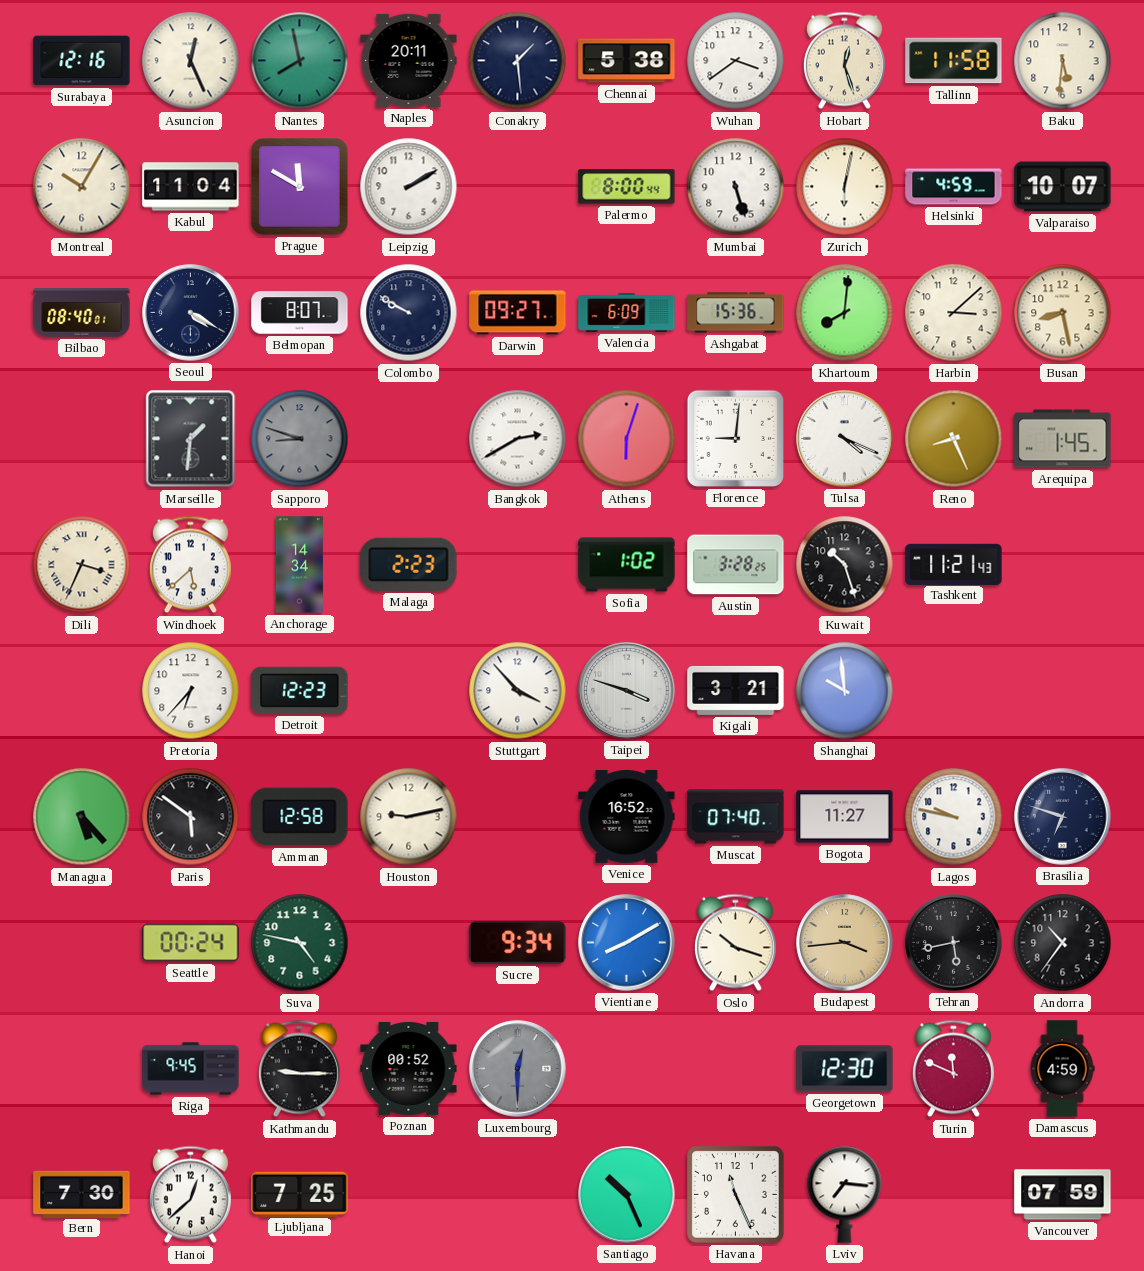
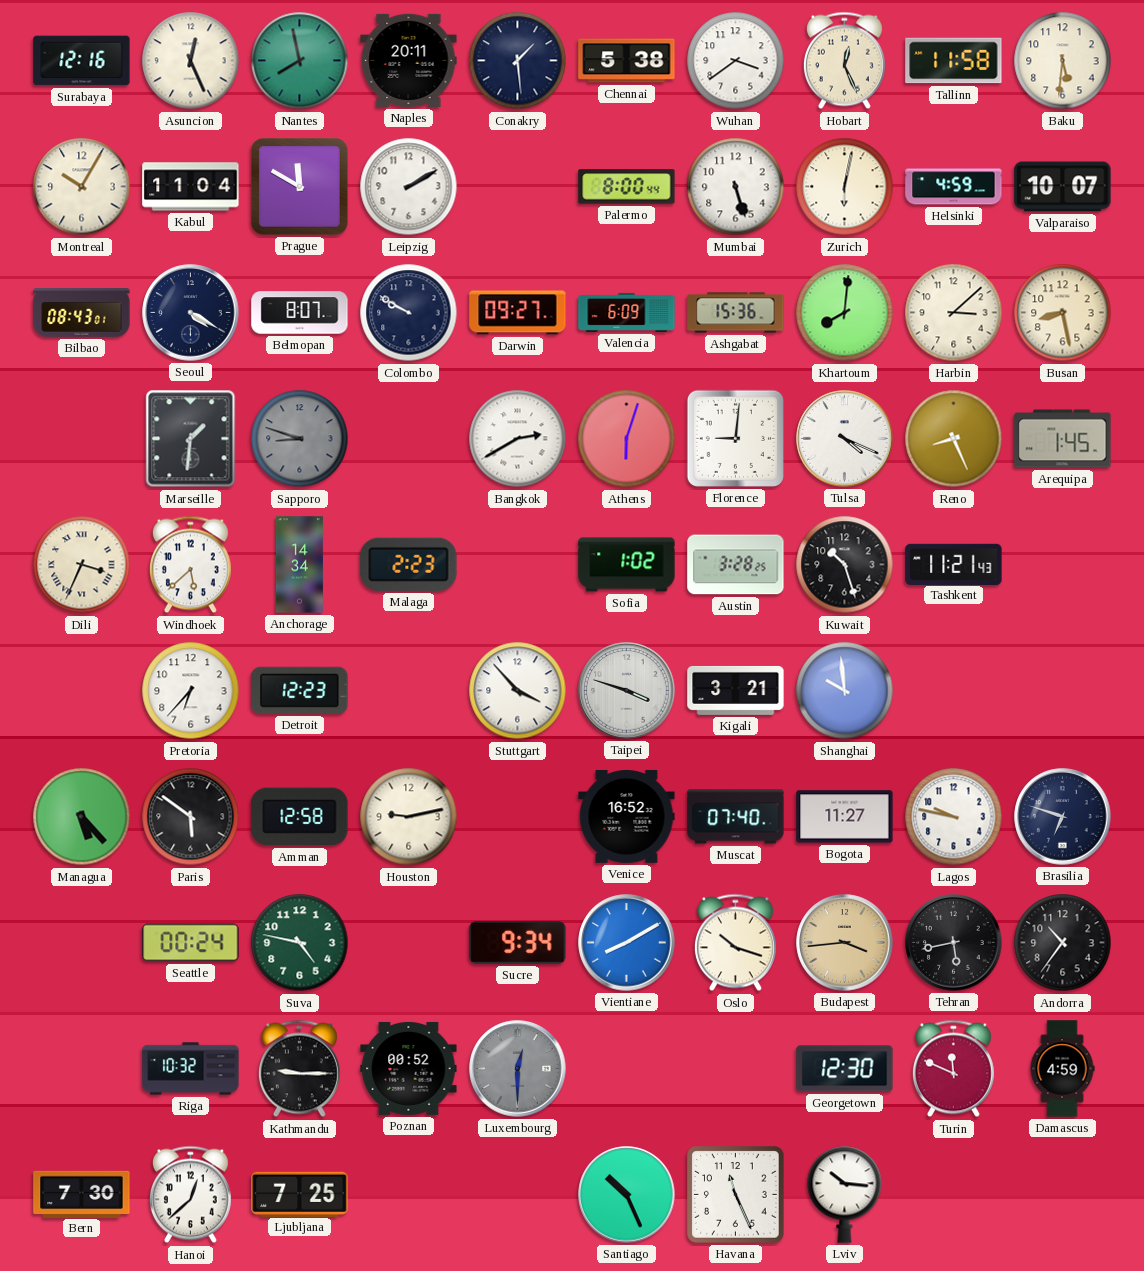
Hobart: 12:27 -> 12:26
Bilbao: 08:40 -> 08:43
Riga: 9:45 -> 10:32
Lviv: 7:16 -> 10:16
Vancouver: 07:59 -> none
